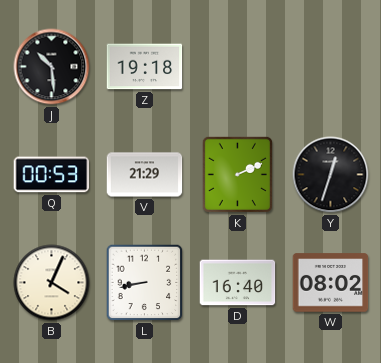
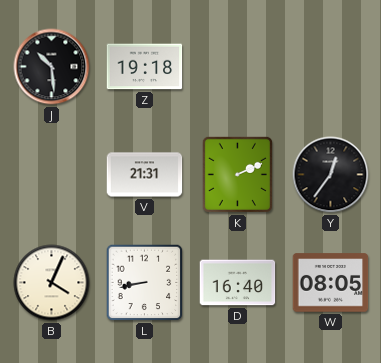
Q: 00:53 -> none
V: 21:29 -> 21:31
Y: 12:33 -> 12:36
W: 08:02 -> 08:05
